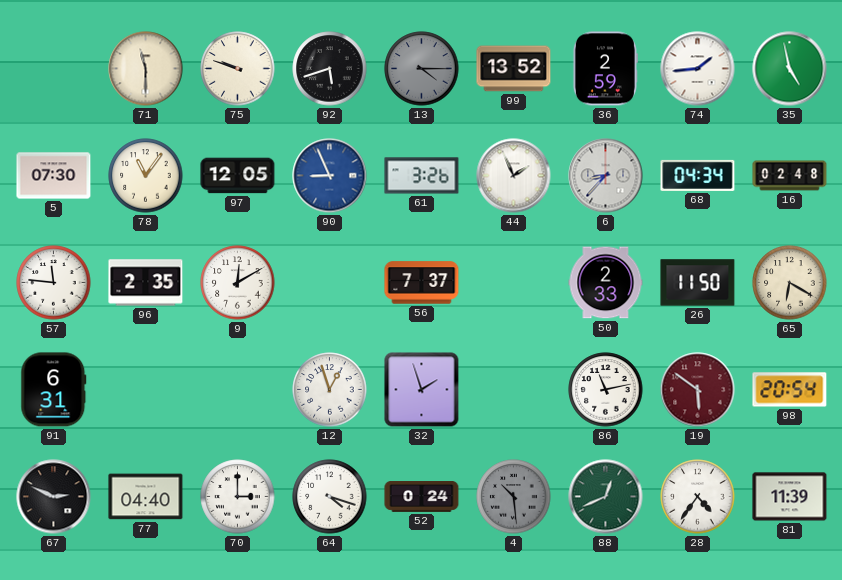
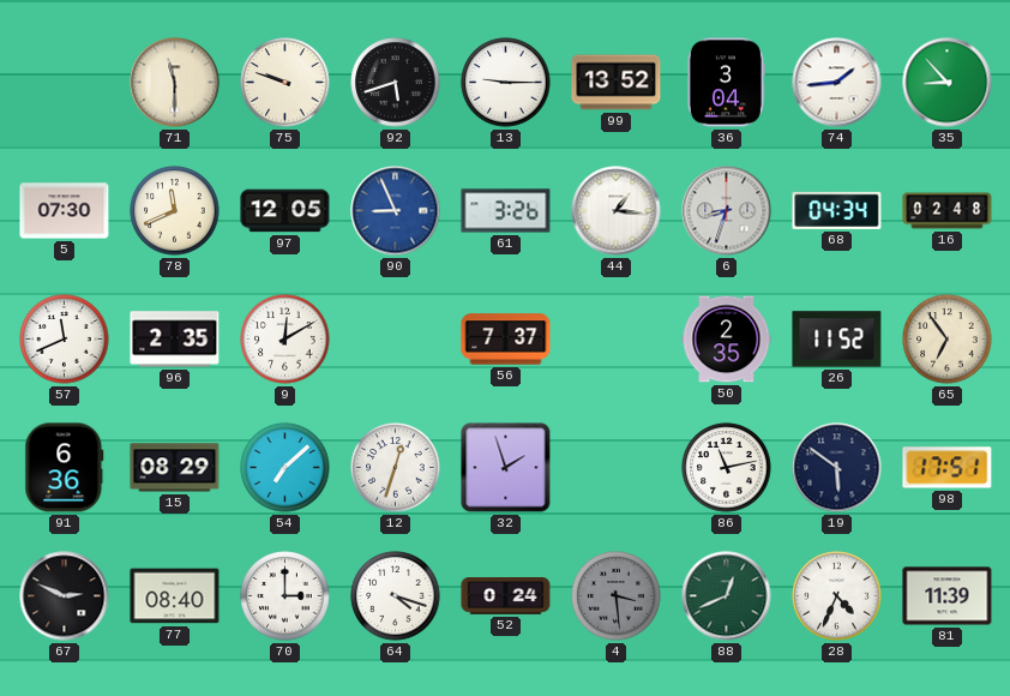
13: 4:15 -> 9:15
13 dial: grey -> white
36: 2:59 -> 3:04
35: 4:58 -> 8:53
78: 11:06 -> 11:41
44: 1:56 -> 1:16
6: 8:37 -> 8:33
57: 11:46 -> 11:41
50: 2:33 -> 2:35
26: 11:50 -> 11:52
65: 6:20 -> 6:54
91: 6:31 -> 6:36
15: none -> 08:29
54: none -> 7:08
12: 12:57 -> 12:33
19 dial: burgundy -> navy
98: 20:54 -> 17:51
77: 04:40 -> 08:40
4: 10:29 -> 3:29
28: 4:36 -> 4:34
